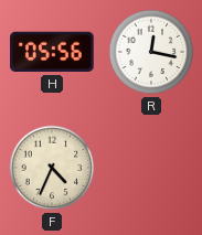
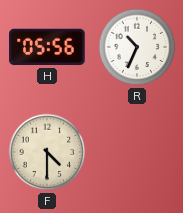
R: 12:17 -> 10:34
F: 4:34 -> 4:30
